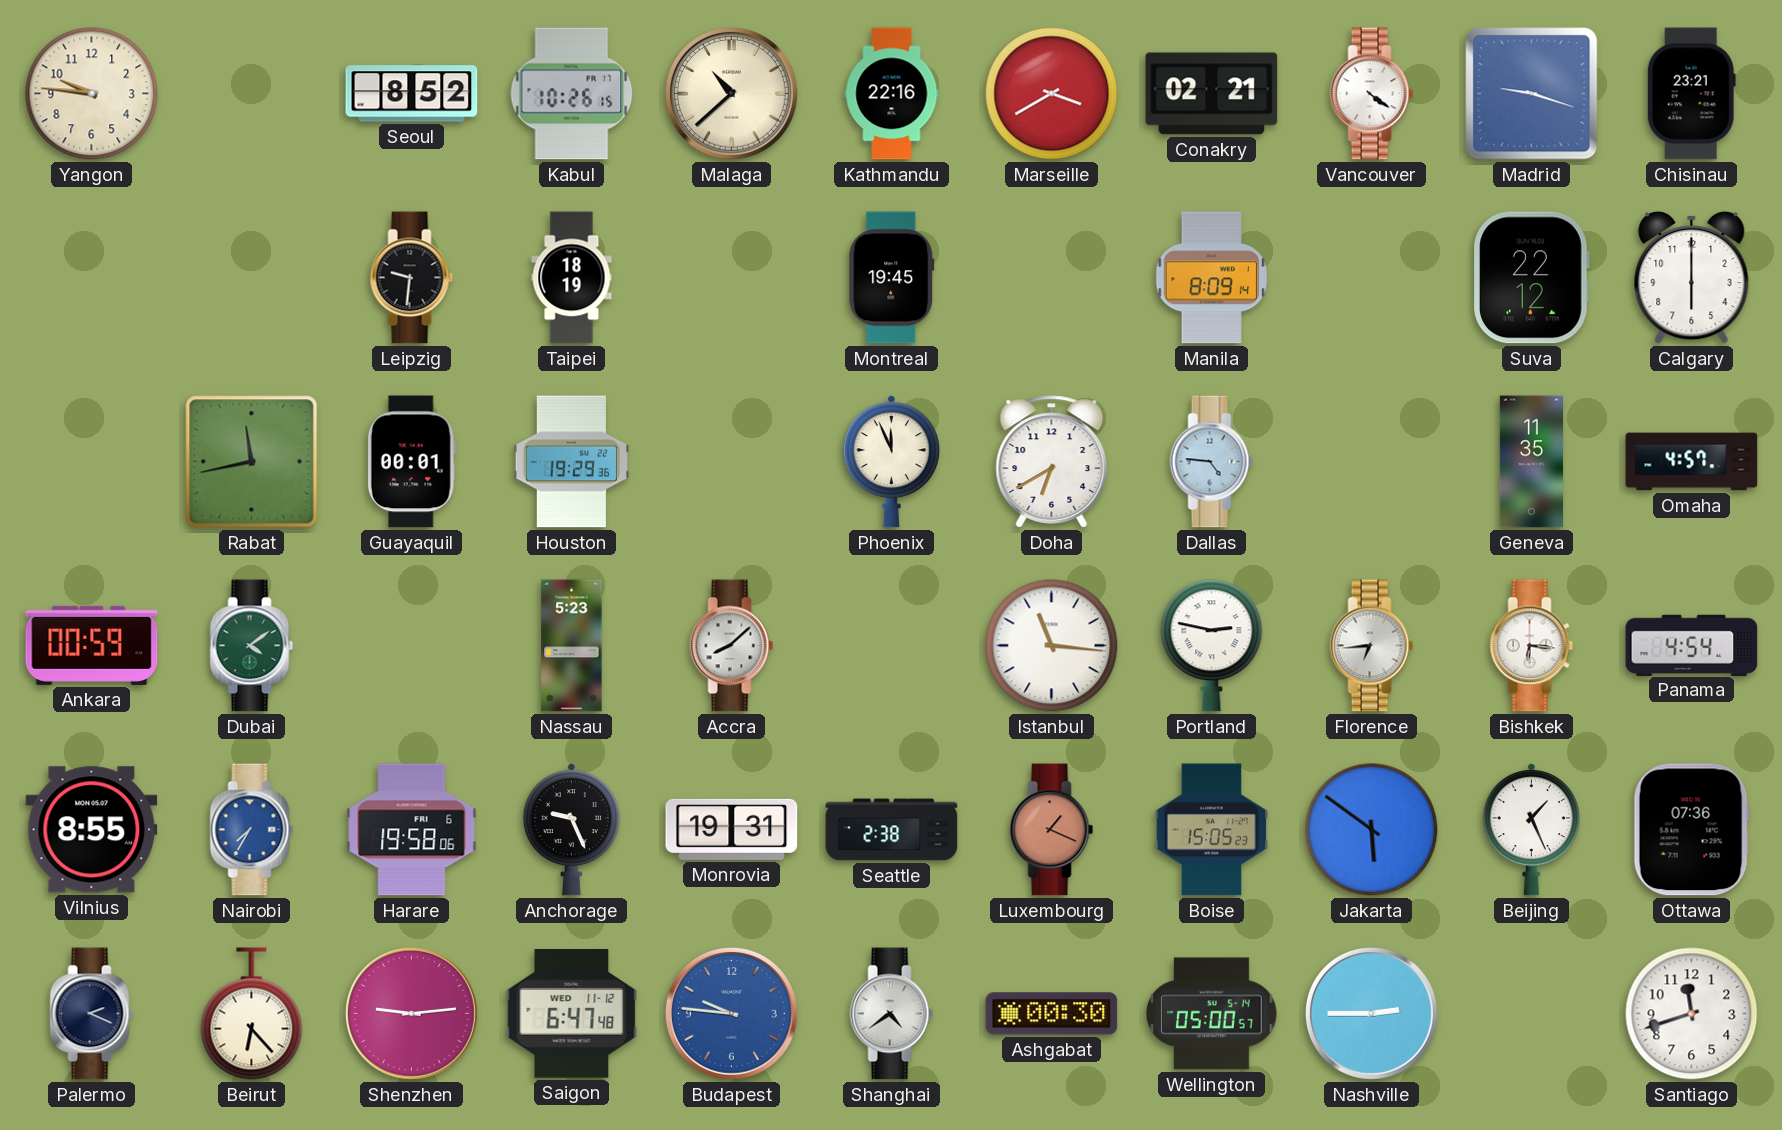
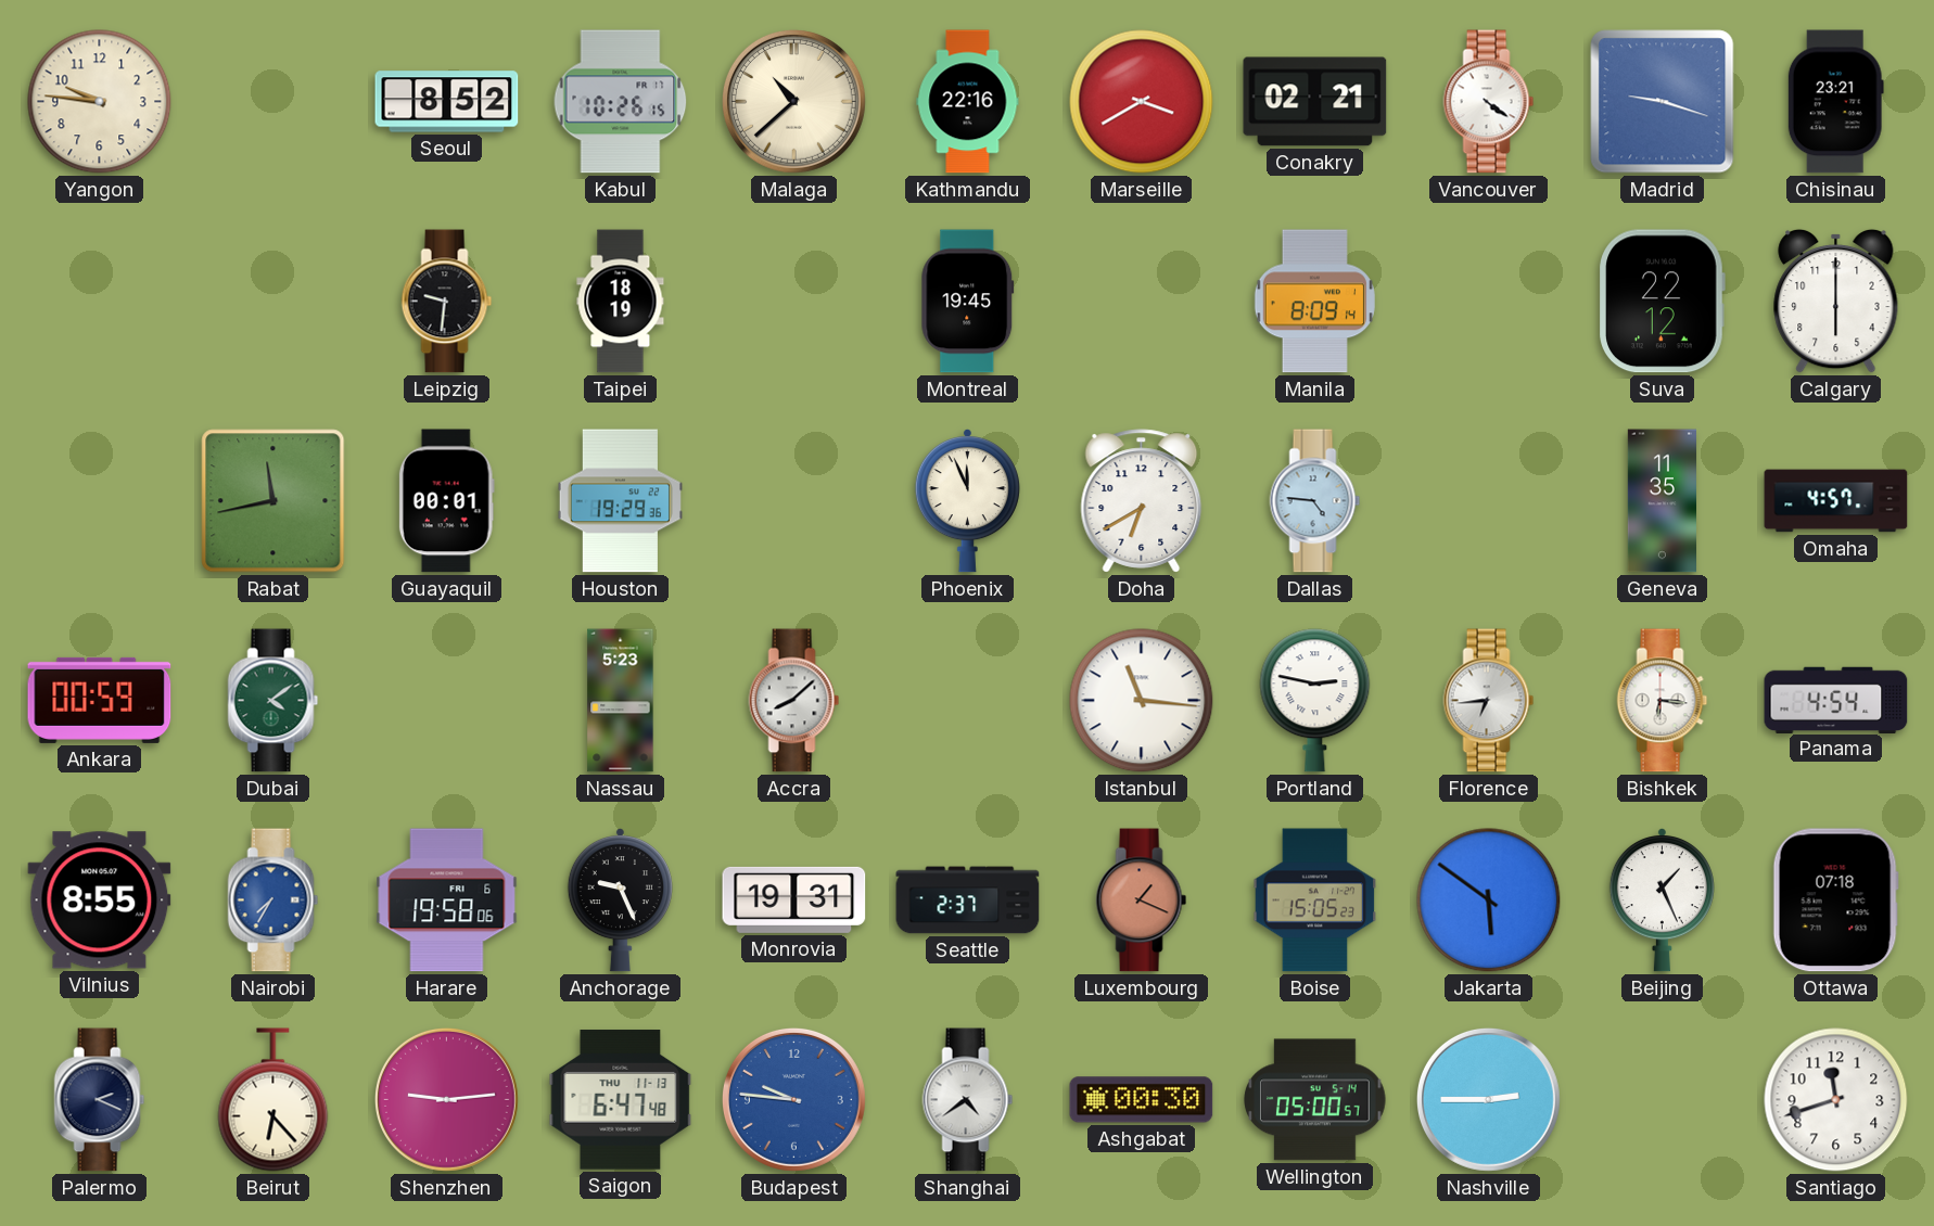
Seattle: 2:38 -> 2:37
Ottawa: 07:36 -> 07:18
Saigon date: WED 11-12 -> THU 11-13
